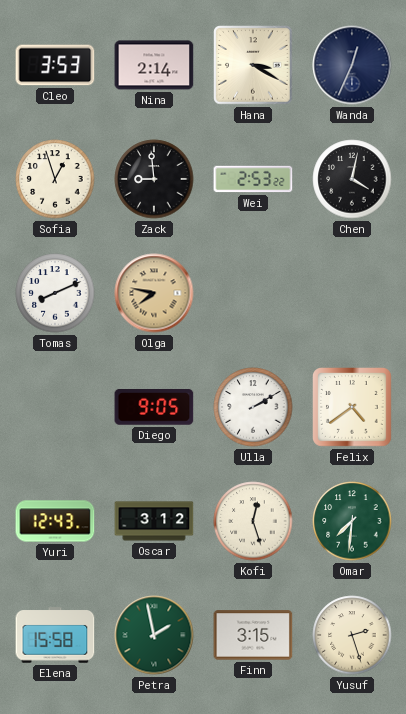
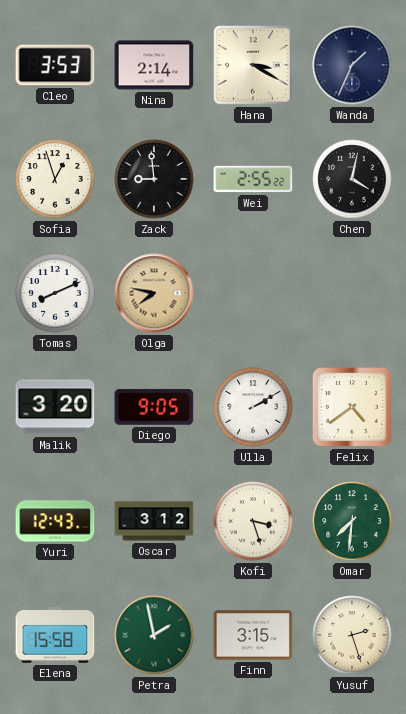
Wanda: 12:34 -> 1:34
Wei: 2:53 -> 2:55
Malik: none -> 3:20
Kofi: 12:27 -> 3:27
